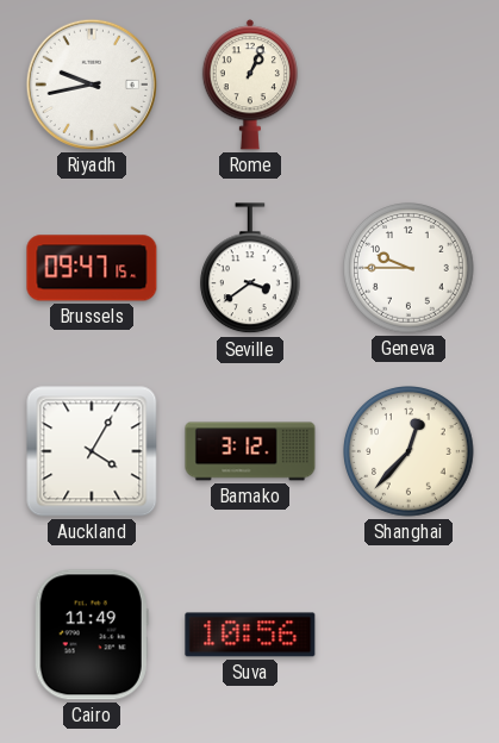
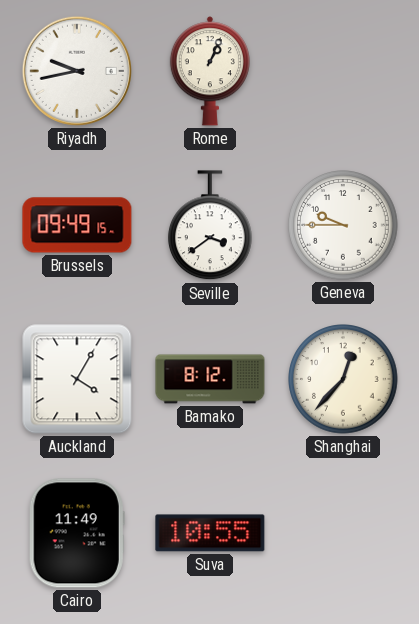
Brussels: 09:47 -> 09:49
Bamako: 3:12 -> 8:12
Suva: 10:56 -> 10:55
